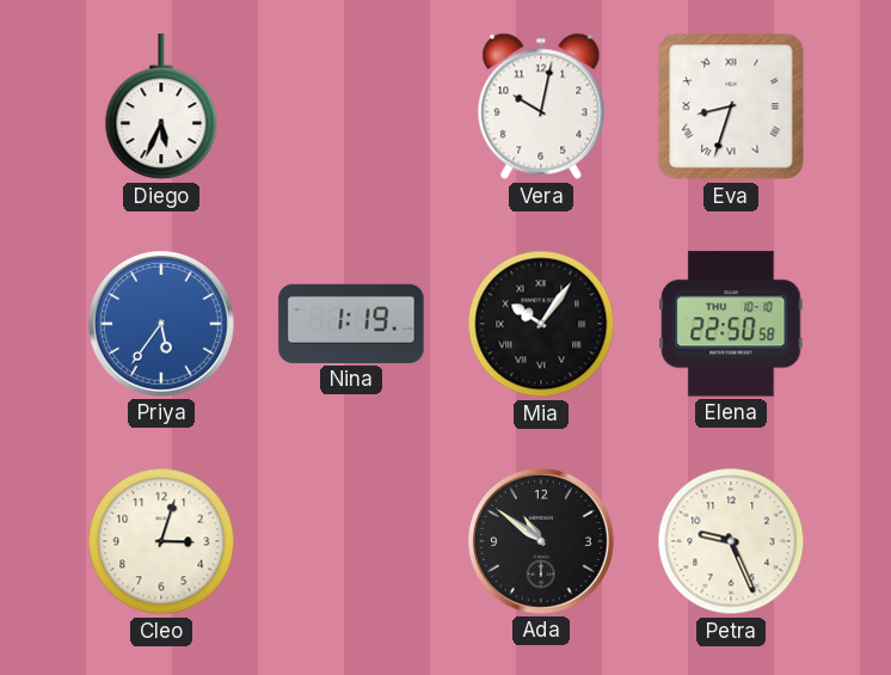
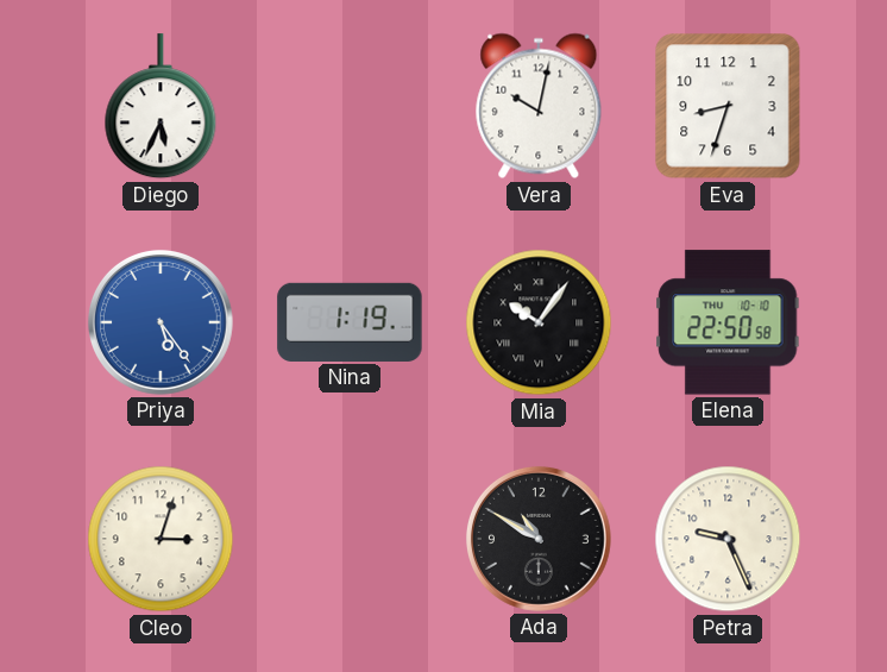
Eva numerals: Roman -> Arabic
Priya: 5:36 -> 5:24
Ada: 10:51 -> 10:50
